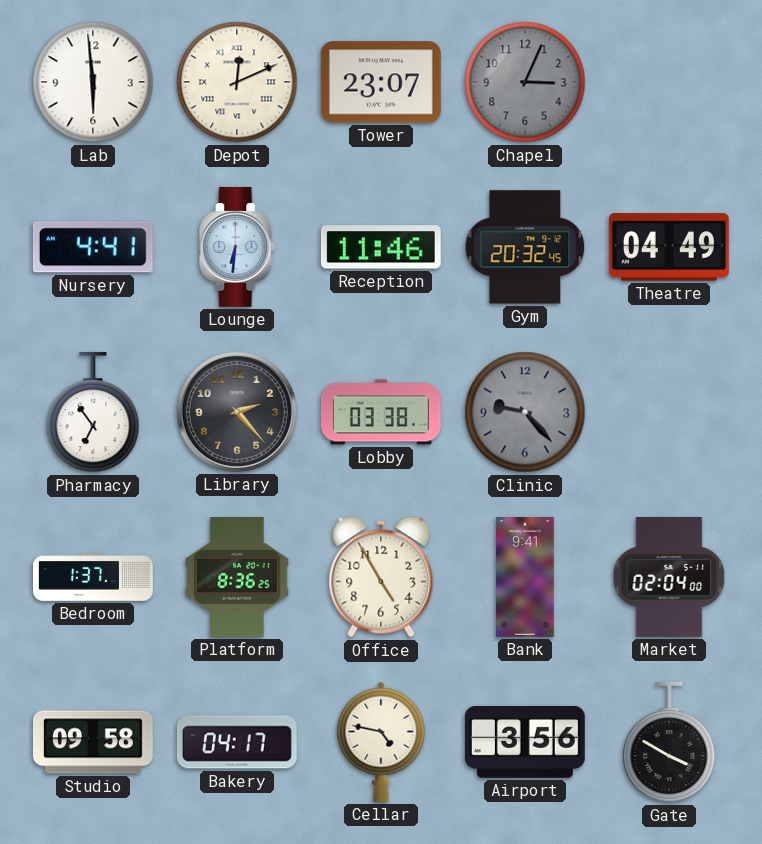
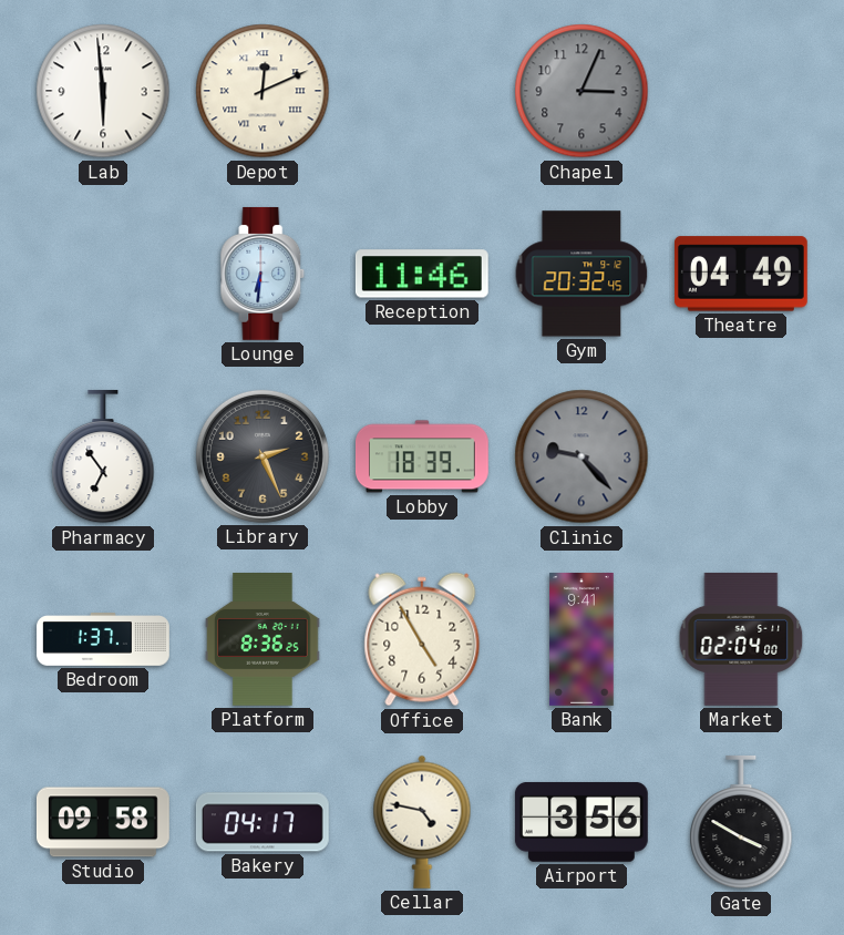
Tower: 23:07 -> none
Nursery: 4:41 -> none
Library: 2:23 -> 2:26
Lobby: 03:38 -> 18:39
